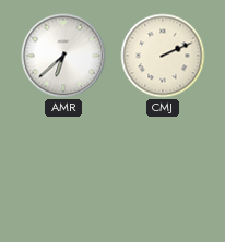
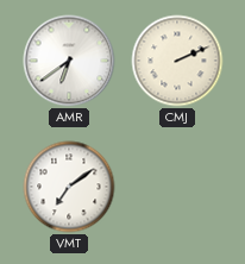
AMR: 6:38 -> 6:39
VMT: none -> 7:09
